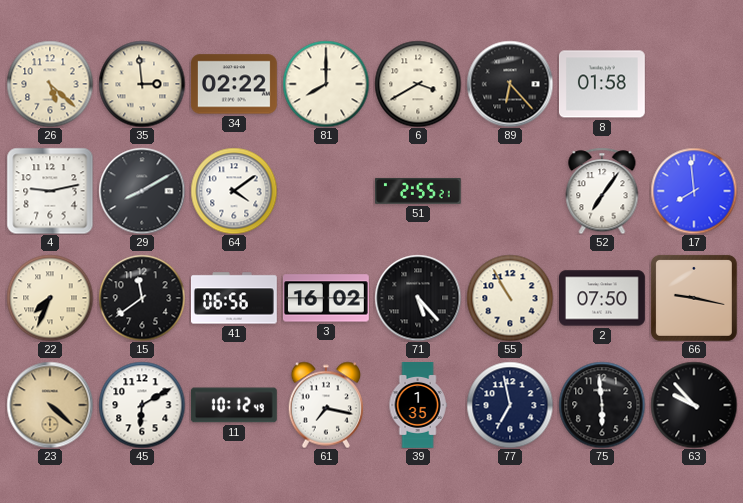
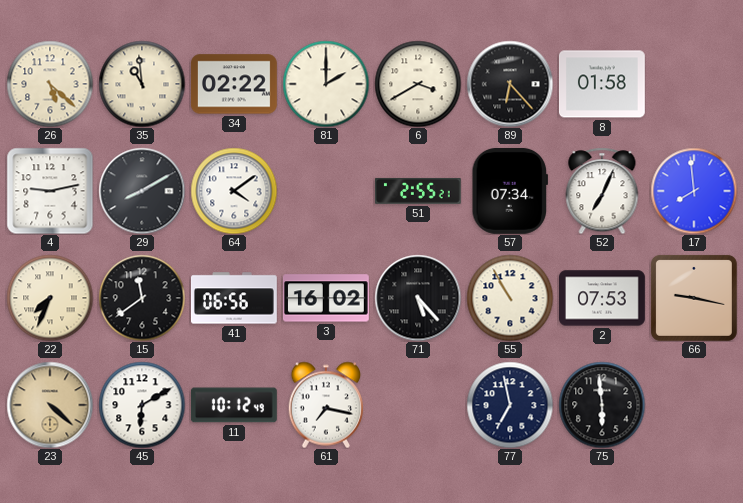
35: 2:59 -> 10:59
81: 8:00 -> 2:00
57: none -> 07:34
52: 7:06 -> 7:04
2: 07:50 -> 07:53
39: 1:35 -> none
63: 9:53 -> none
